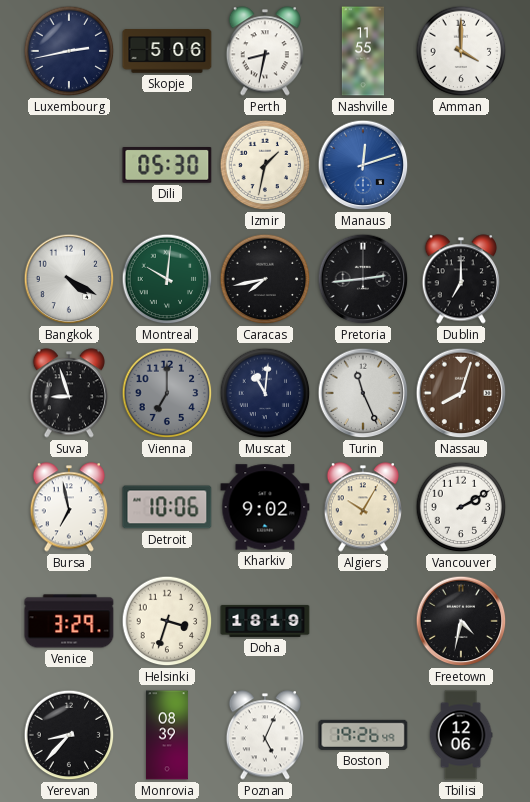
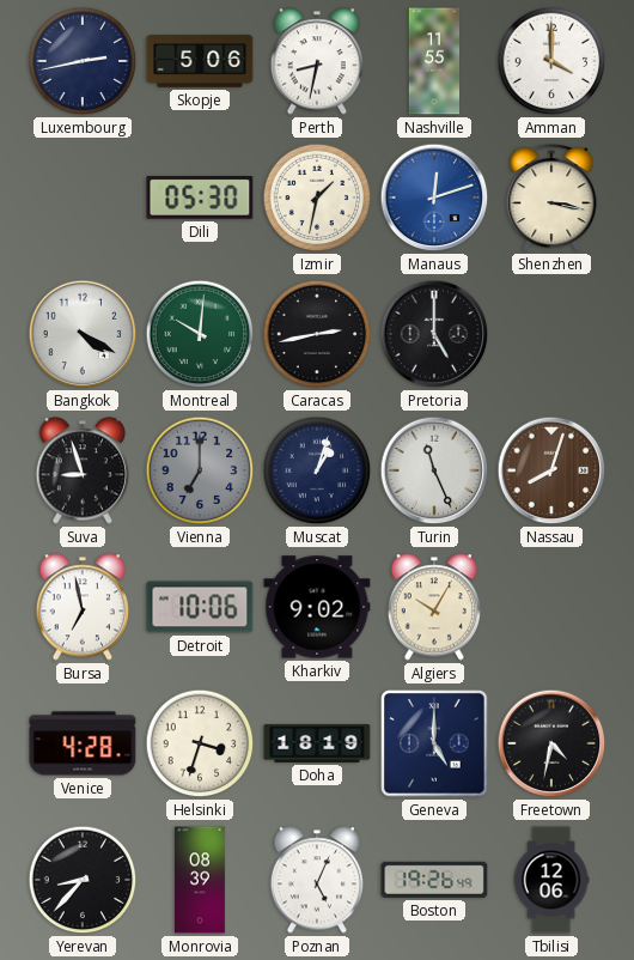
Shenzhen: none -> 3:17
Caracas: 7:43 -> 2:43
Pretoria: 2:44 -> 5:00
Dublin: 7:00 -> none
Muscat: 11:01 -> 1:03
Vancouver: 2:10 -> none
Venice: 3:29 -> 4:28
Geneva: none -> 5:00
